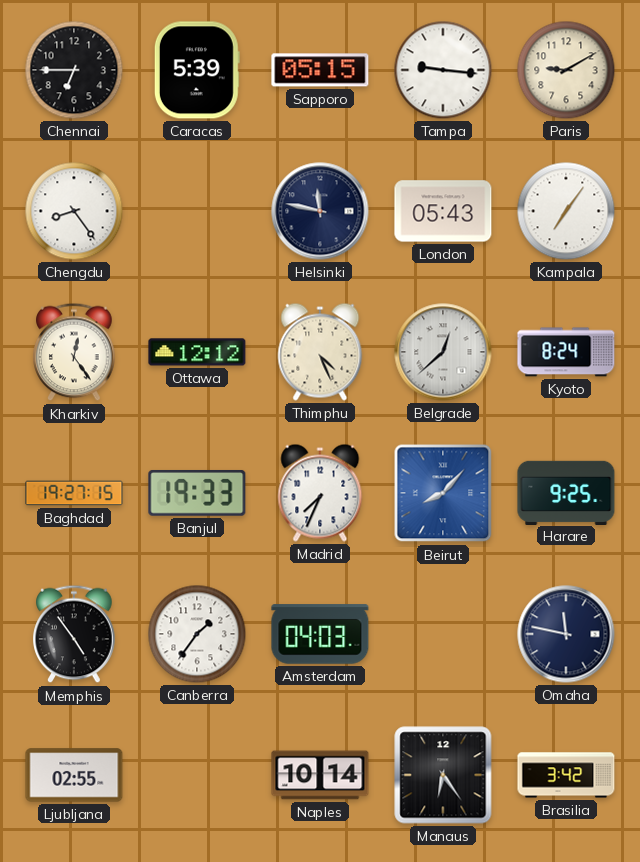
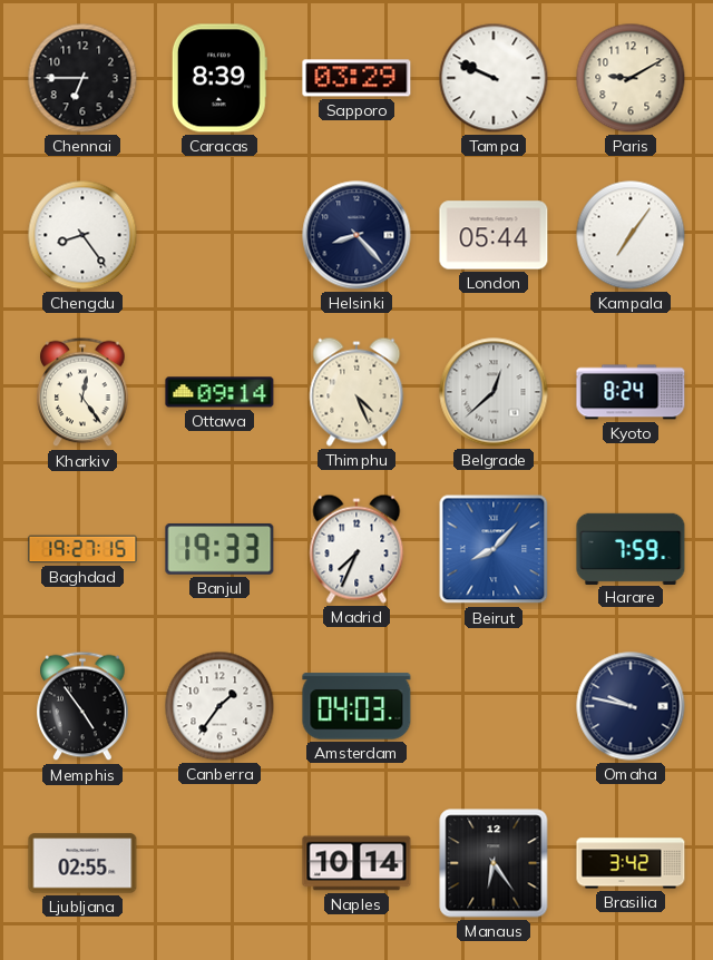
Caracas: 5:39 -> 8:39
Sapporo: 05:15 -> 03:29
Tampa: 9:16 -> 9:49
Helsinki: 11:47 -> 8:23
London: 05:43 -> 05:44
Ottawa: 12:12 -> 09:14
Harare: 9:25 -> 7:59
Omaha: 11:47 -> 9:47
